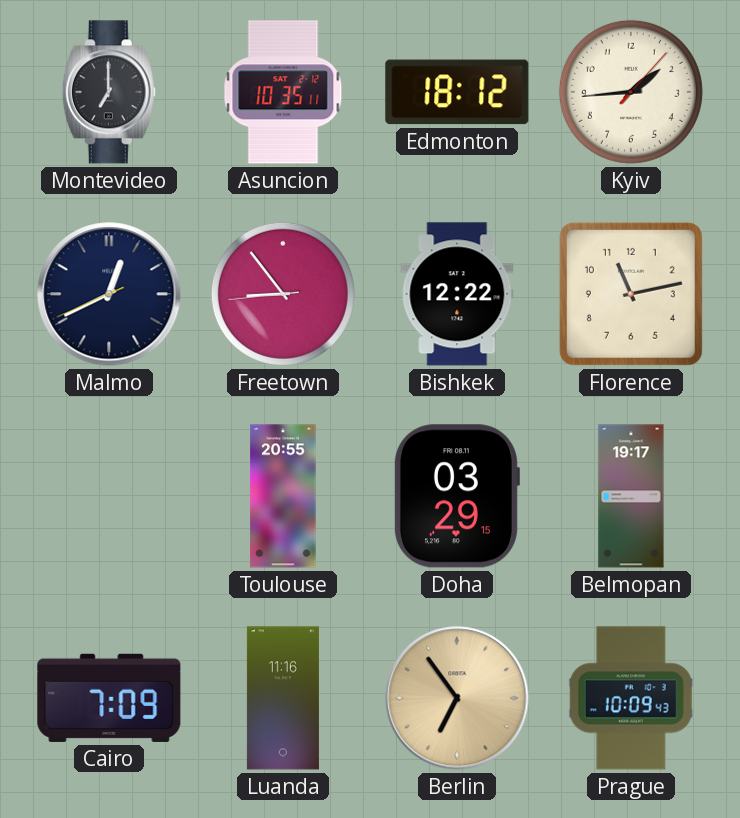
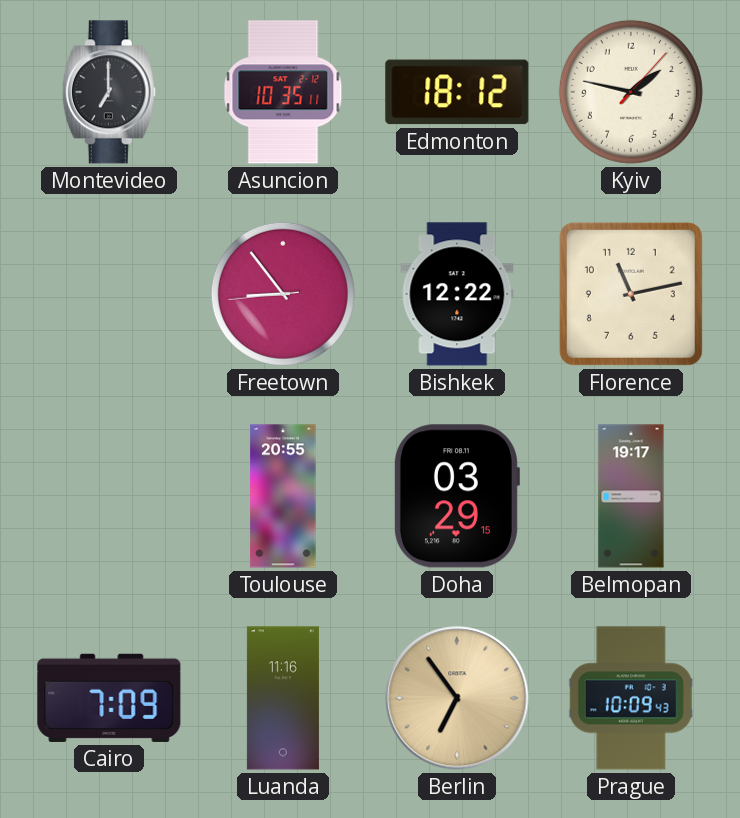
Kyiv: 1:44 -> 1:47
Malmo: 12:40 -> none
